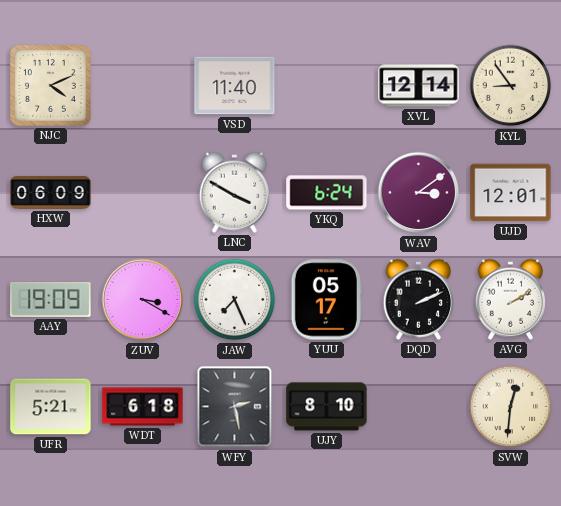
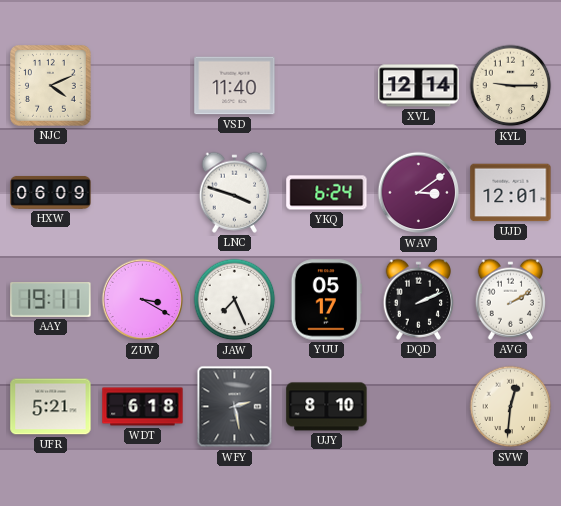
KYL: 8:54 -> 9:15
LNC: 3:50 -> 3:48
AAY: 19:09 -> 19:11
